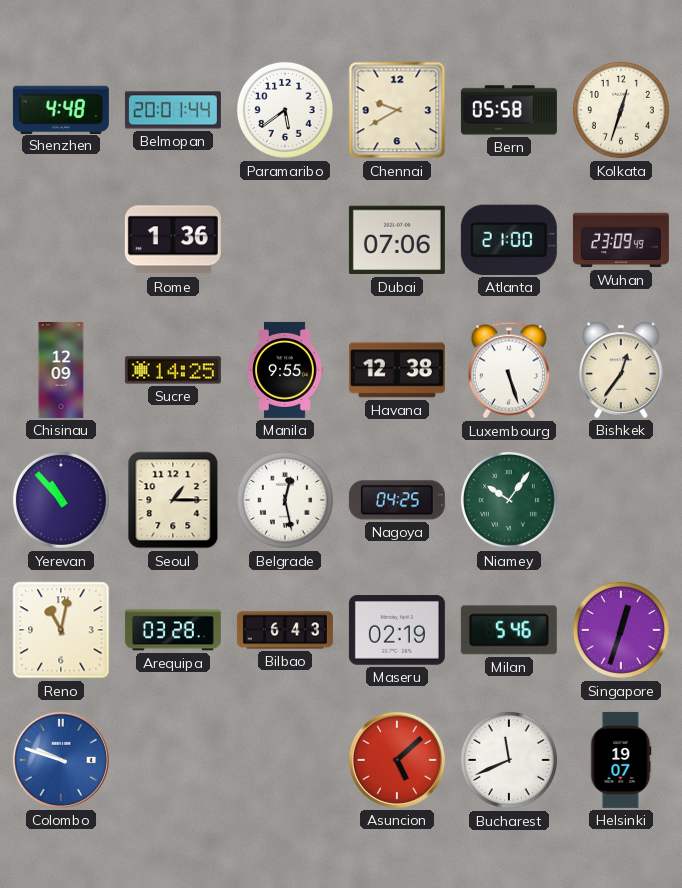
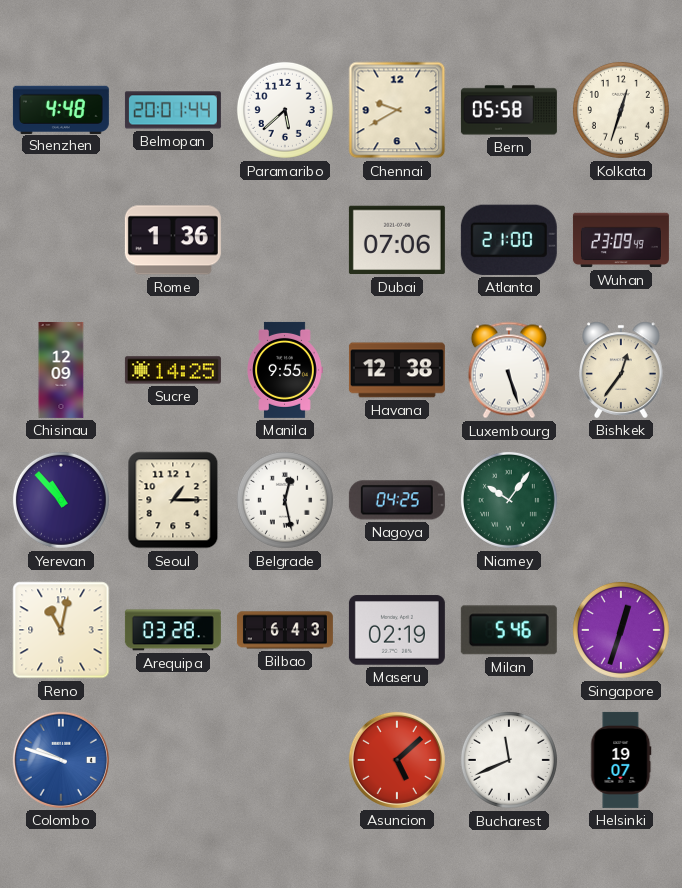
Paramaribo: 5:39 -> 5:38
